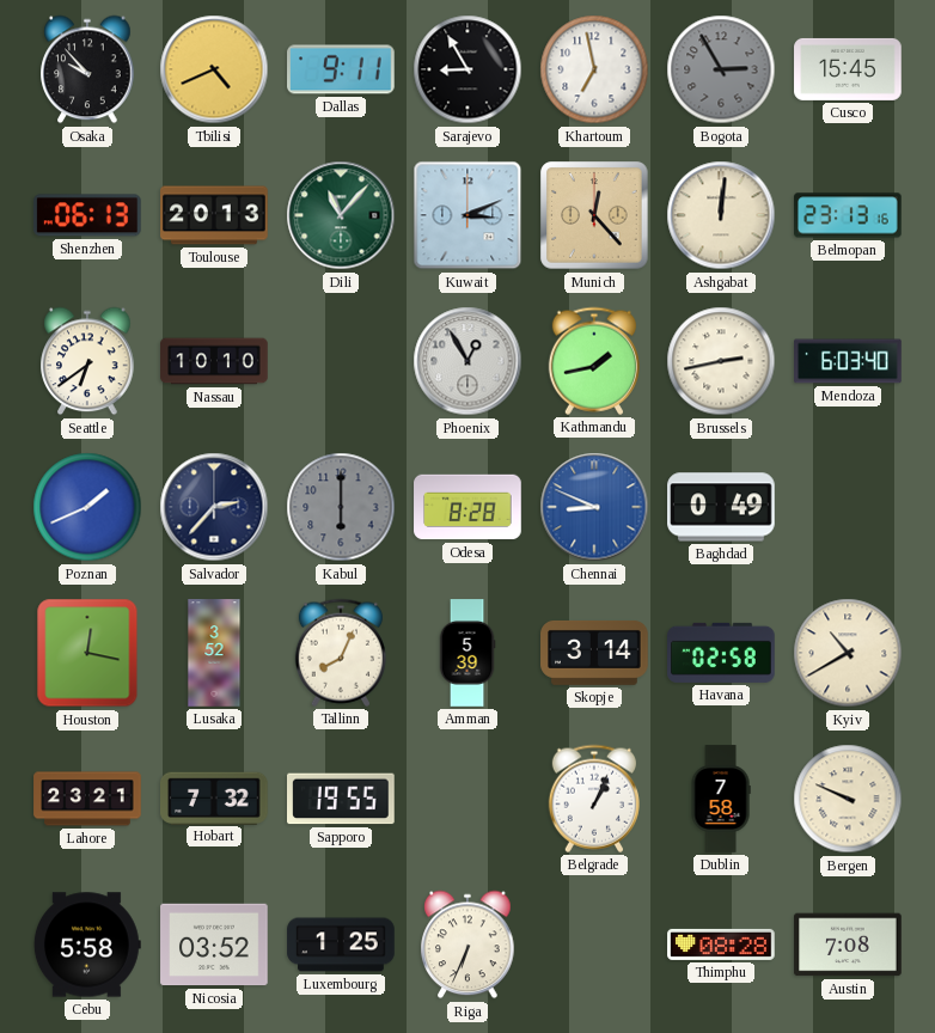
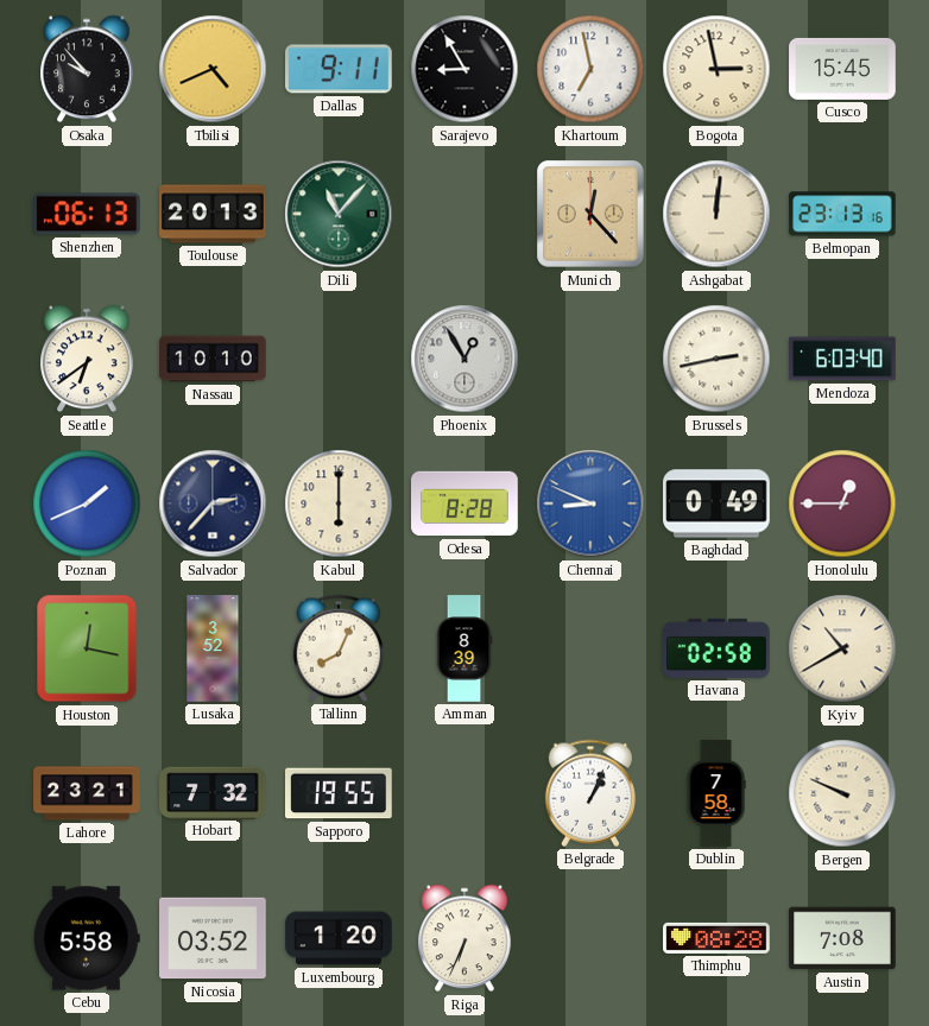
Bogota: 2:55 -> 2:58
Bogota dial: grey -> cream
Kuwait: 3:11 -> none
Kathmandu: 1:43 -> none
Kabul dial: grey -> cream
Honolulu: none -> 12:45
Amman: 5:39 -> 8:39
Skopje: 3:14 -> none
Luxembourg: 1:25 -> 1:20
